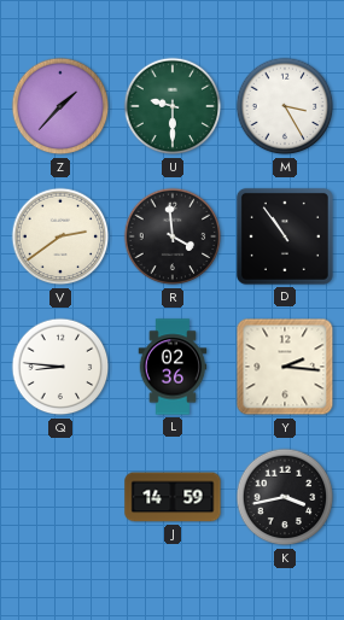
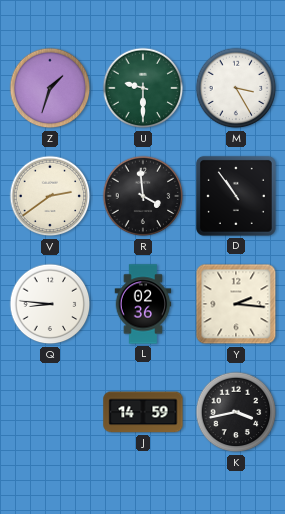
Z: 1:37 -> 1:33
